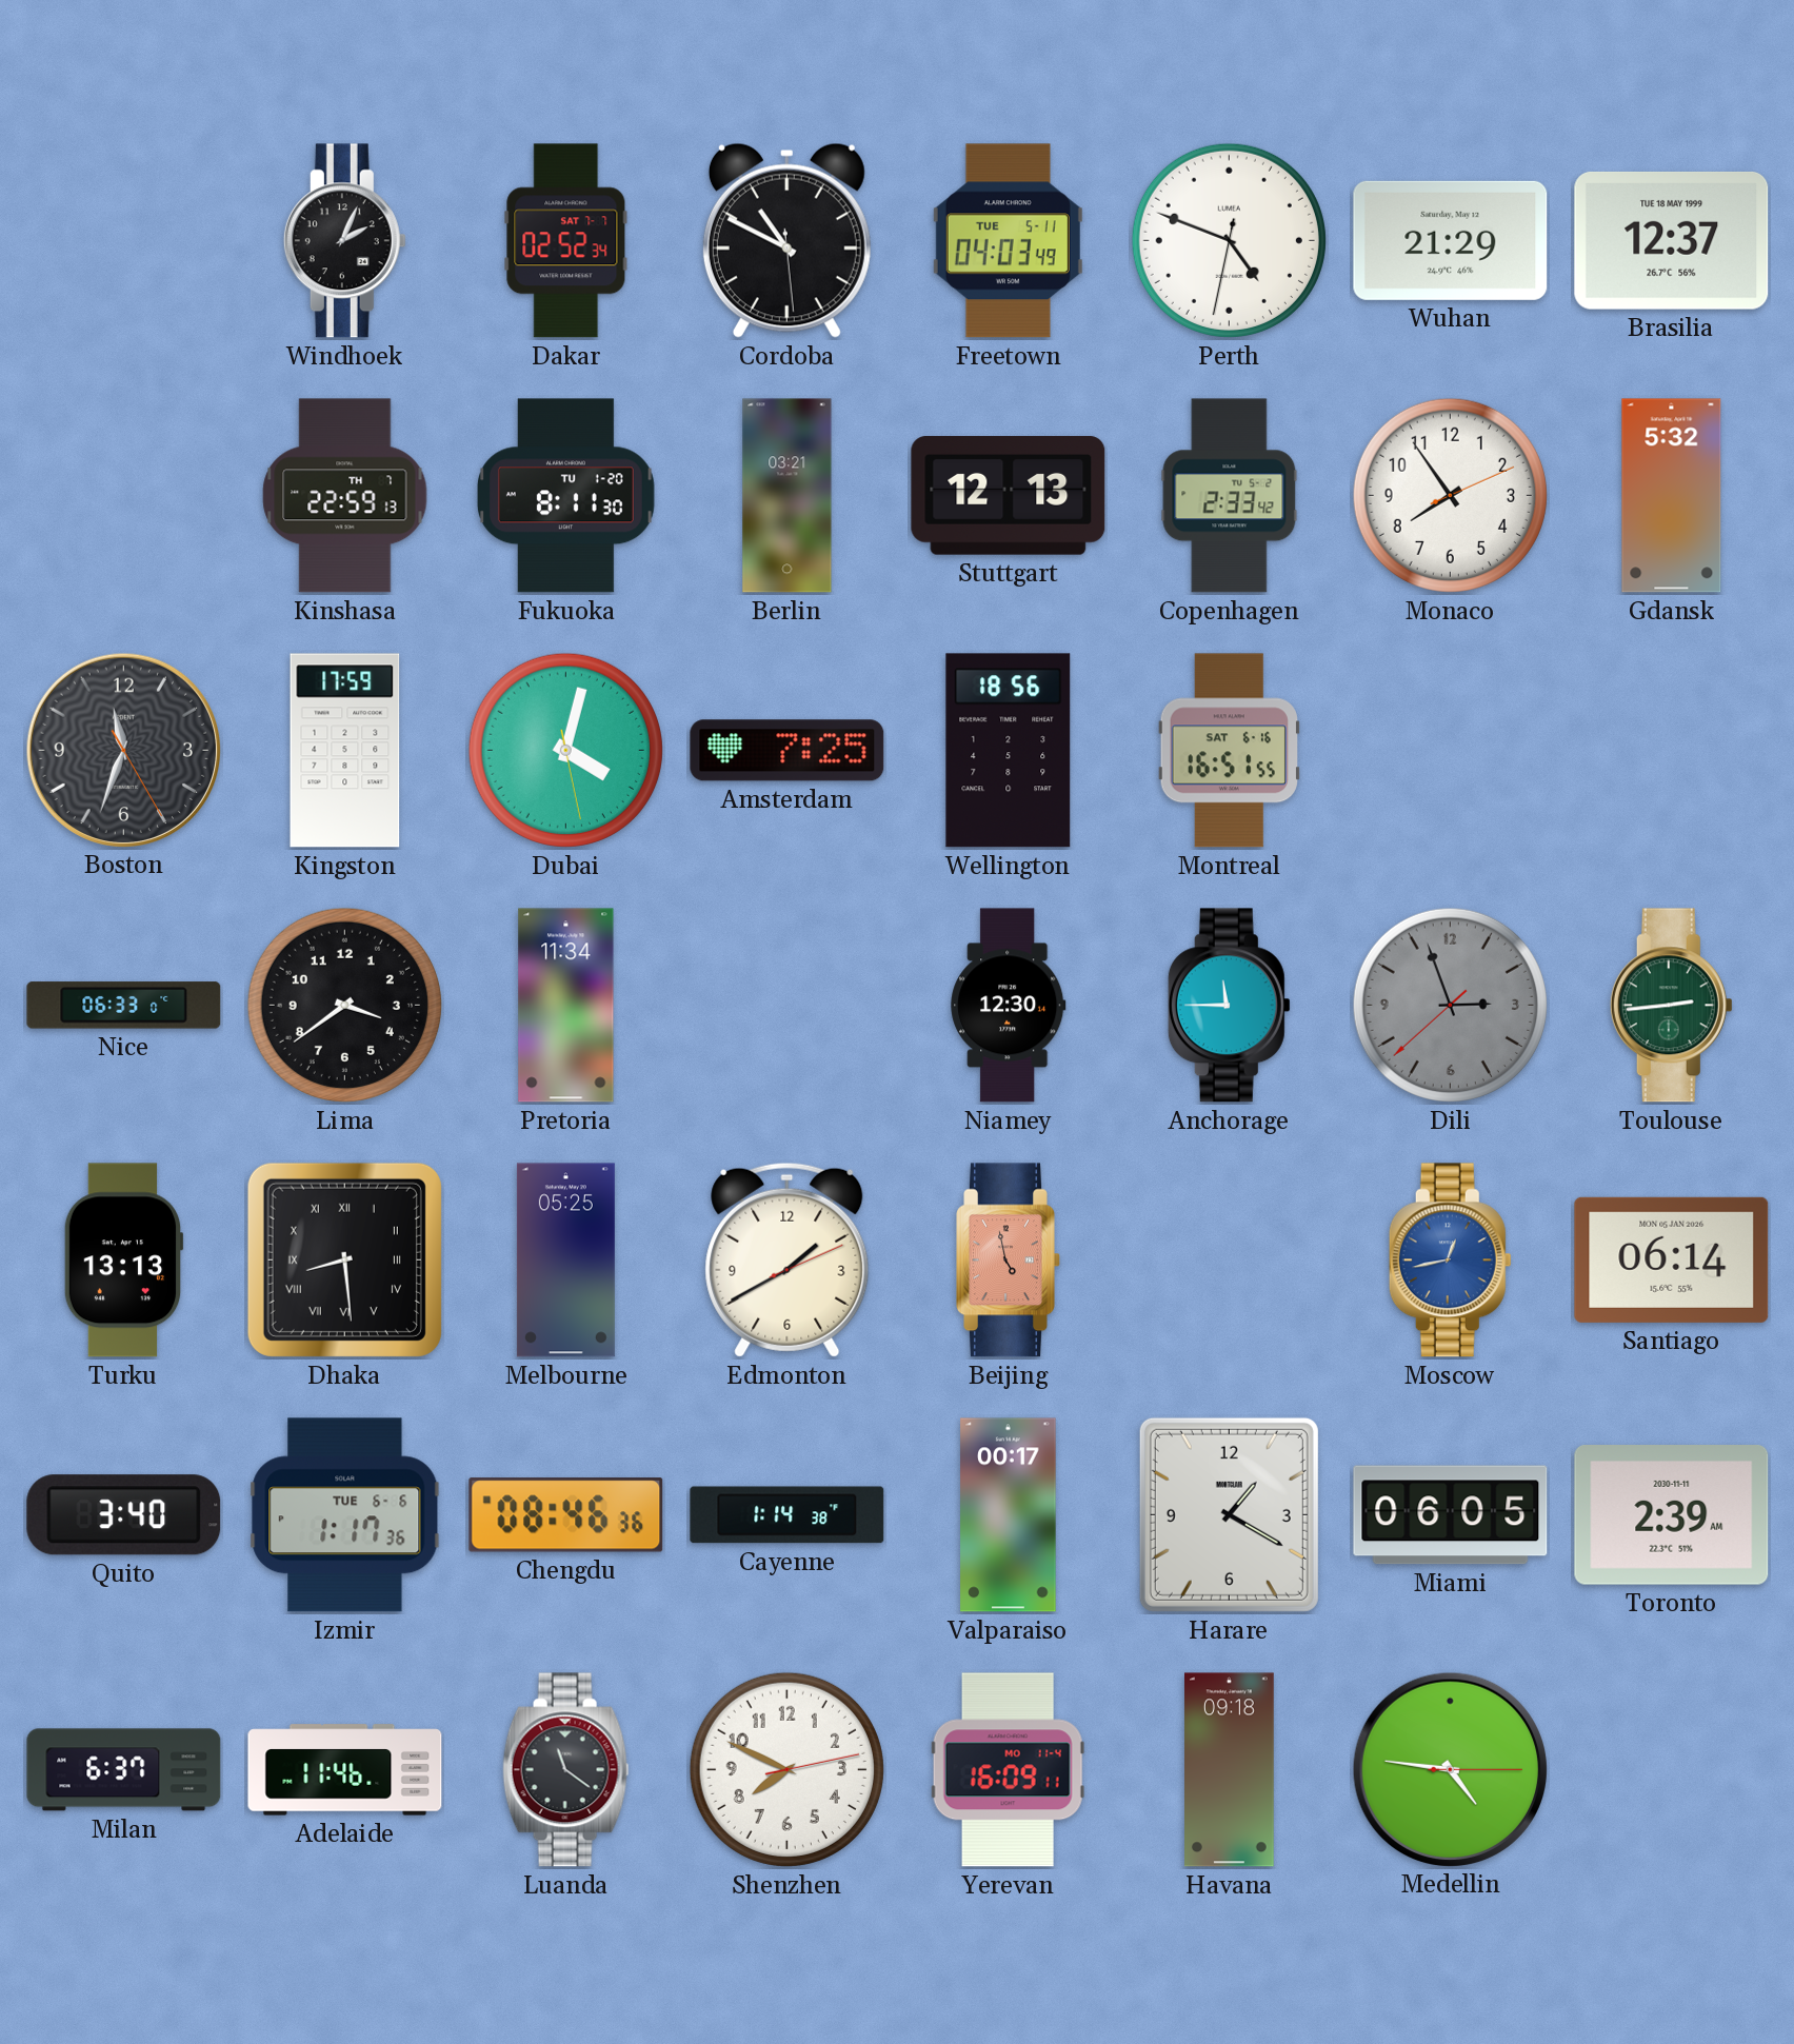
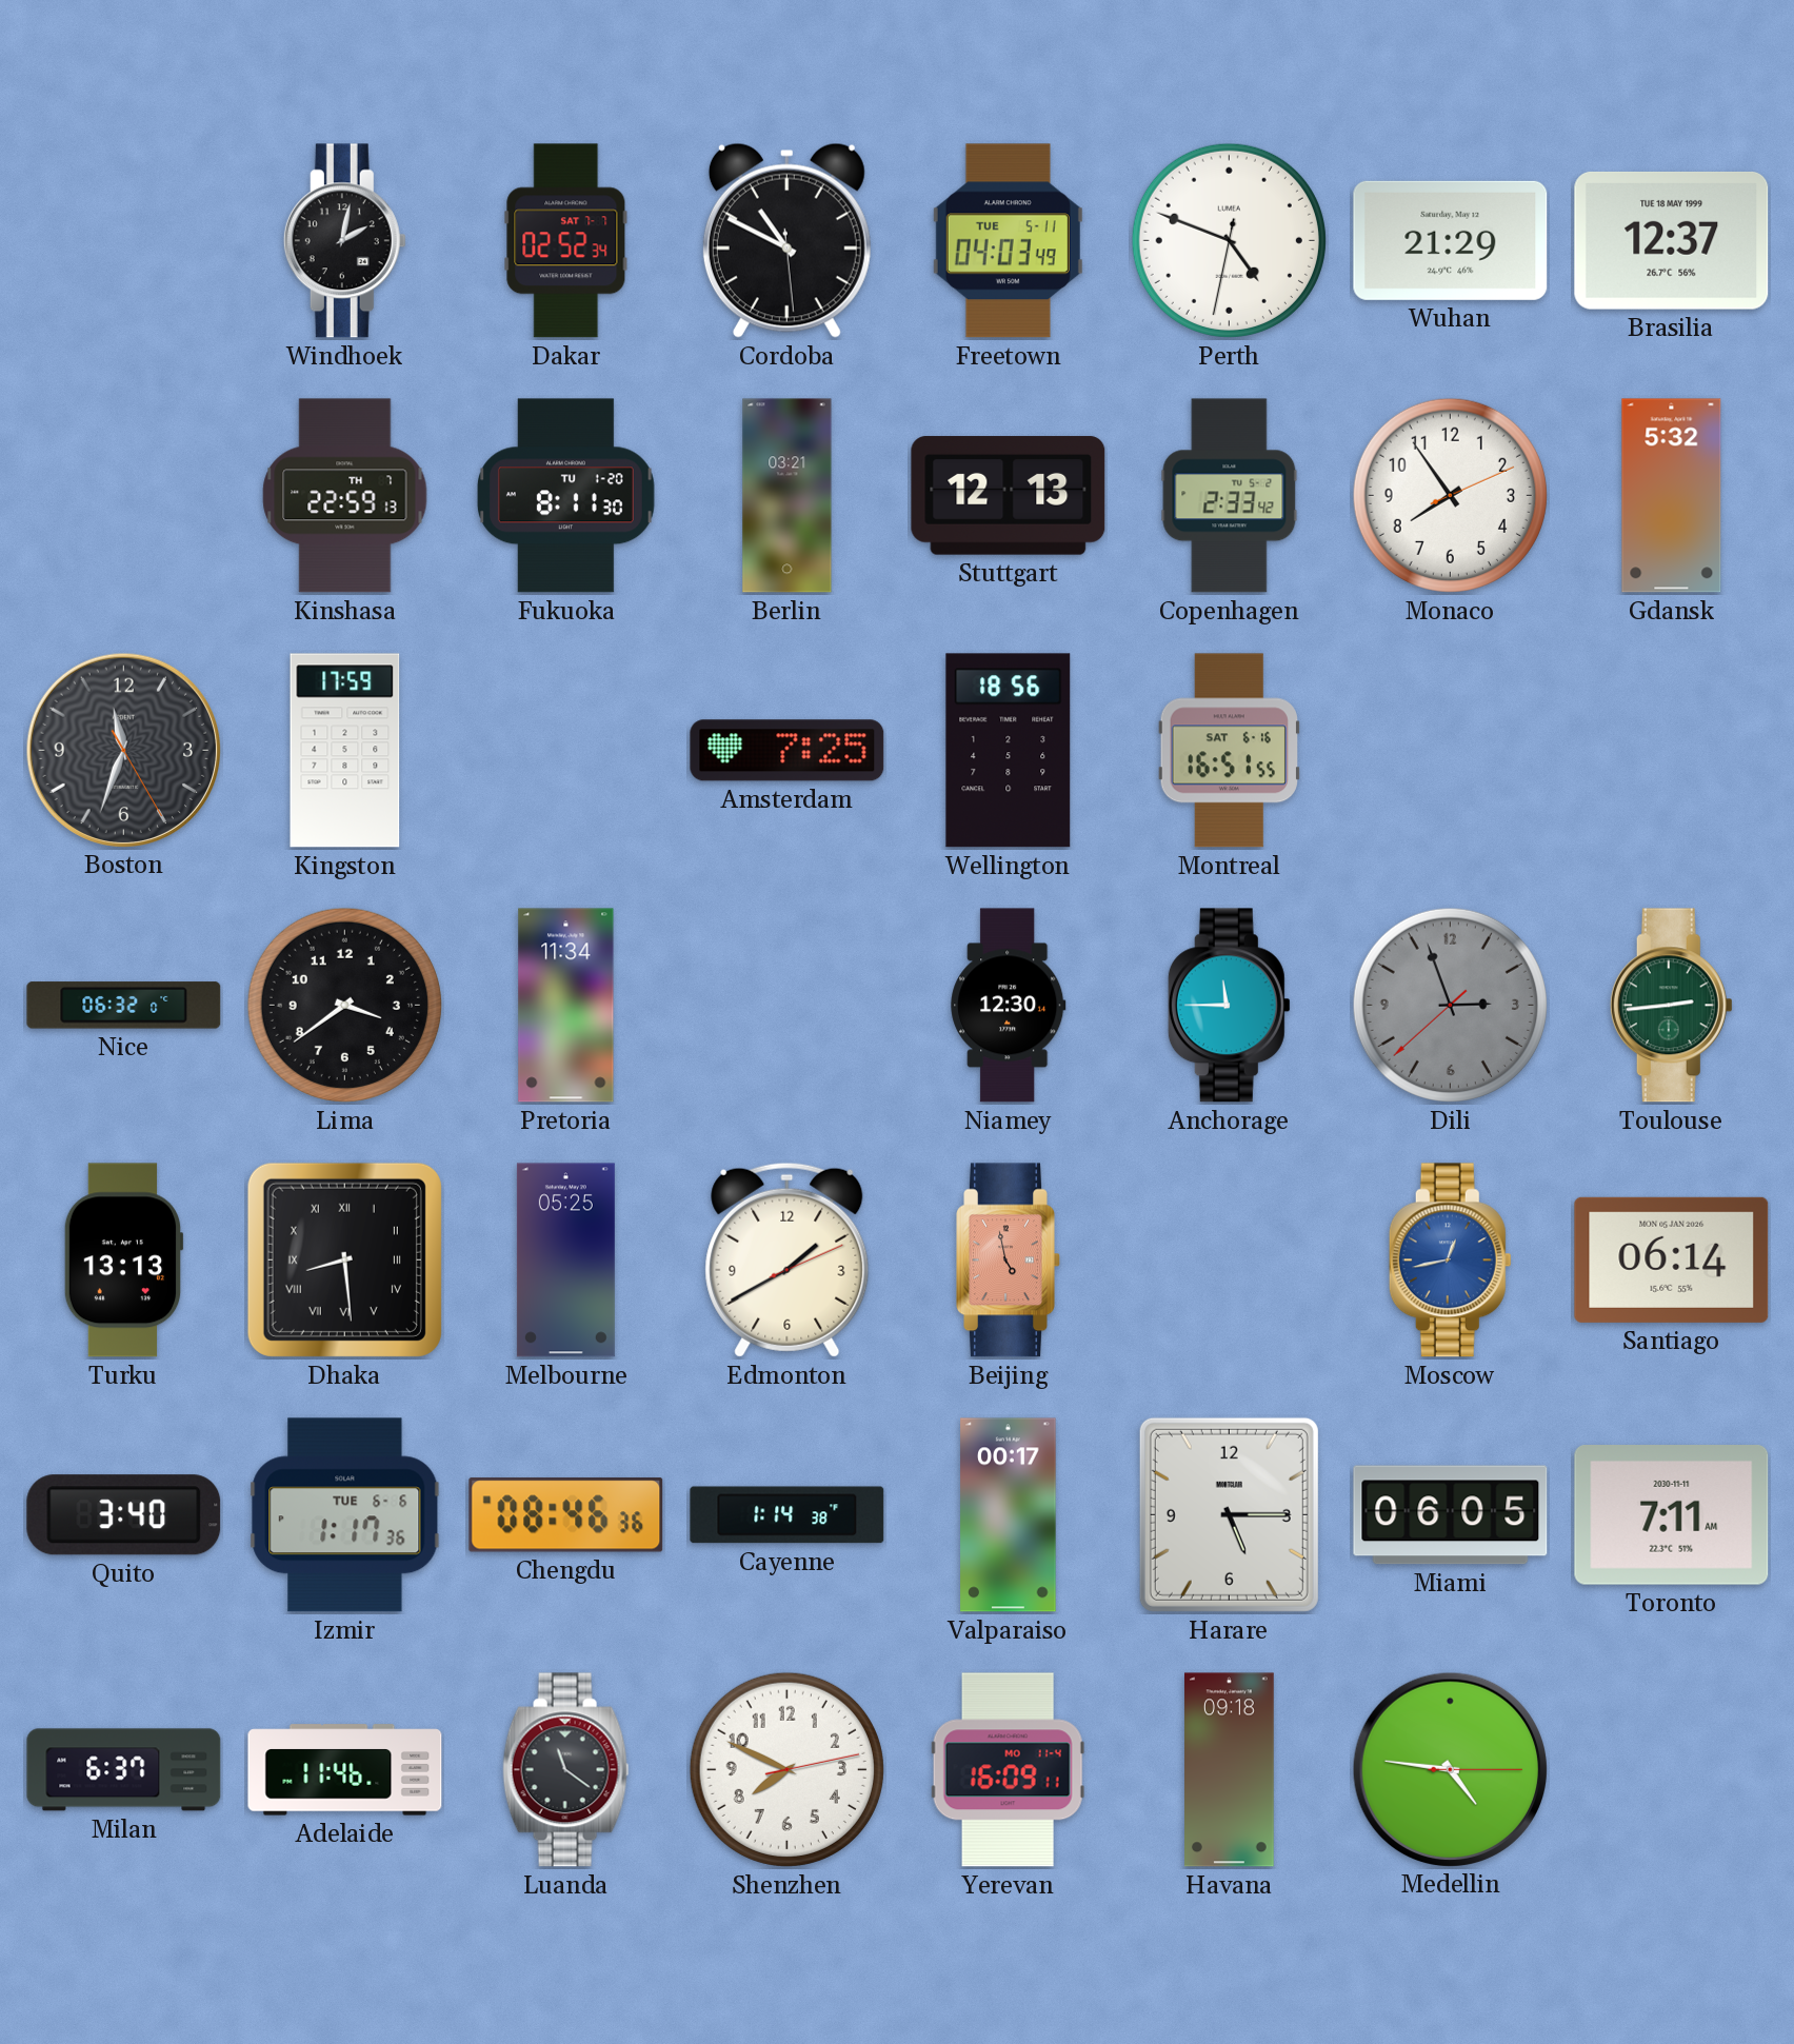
Windhoek: 2:04 -> 2:02
Dubai: 4:02 -> none
Nice: 06:33 -> 06:32
Harare: 1:20 -> 5:15
Toronto: 2:39 -> 7:11
